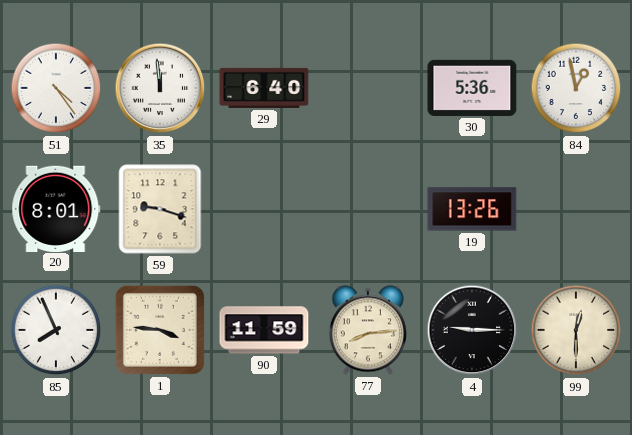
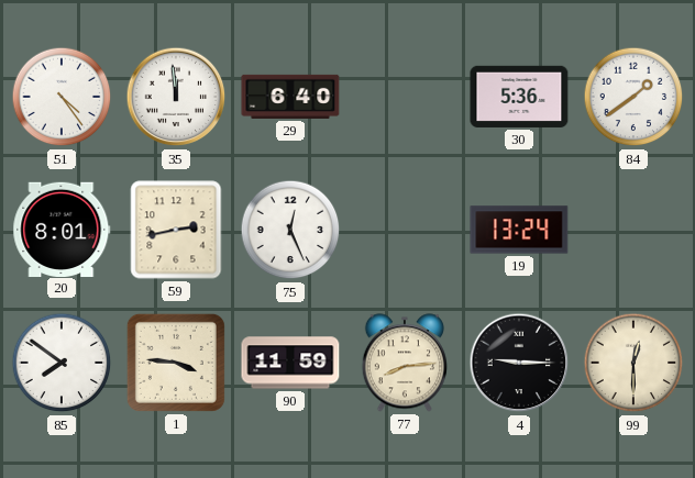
84: 12:58 -> 1:39
59: 9:18 -> 2:43
75: none -> 12:26
19: 13:26 -> 13:24
85: 7:56 -> 7:51
